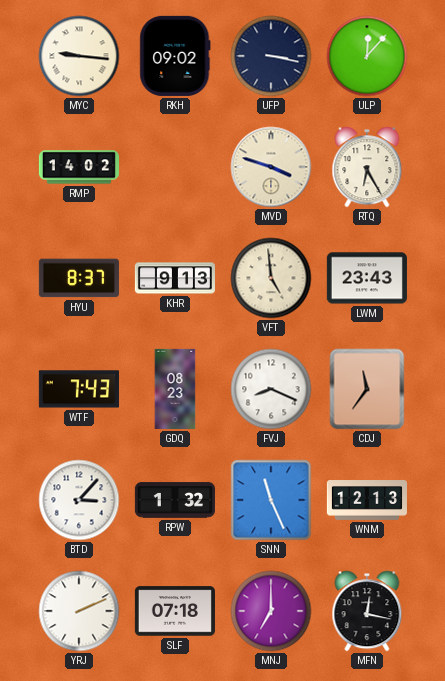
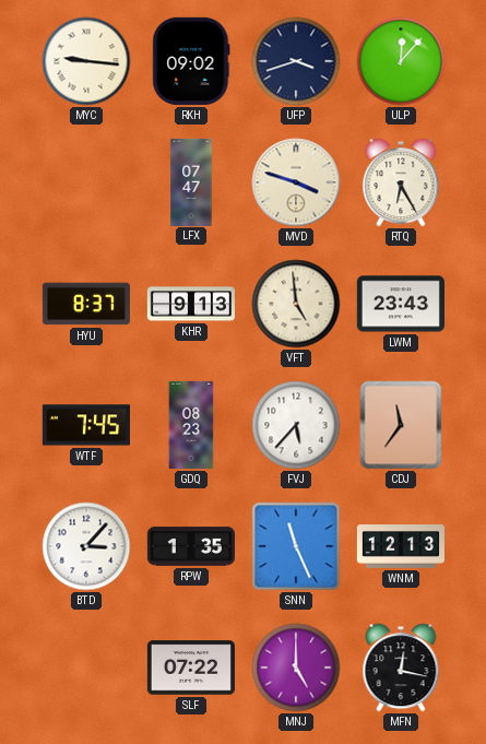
UFP: 3:17 -> 3:42
RMP: 14:02 -> none
LFX: none -> 07:47
WTF: 7:43 -> 7:45
FVJ: 8:19 -> 5:37
RPW: 1:32 -> 1:35
YRJ: 2:11 -> none
SLF: 07:18 -> 07:22
MNJ: 7:00 -> 5:00
